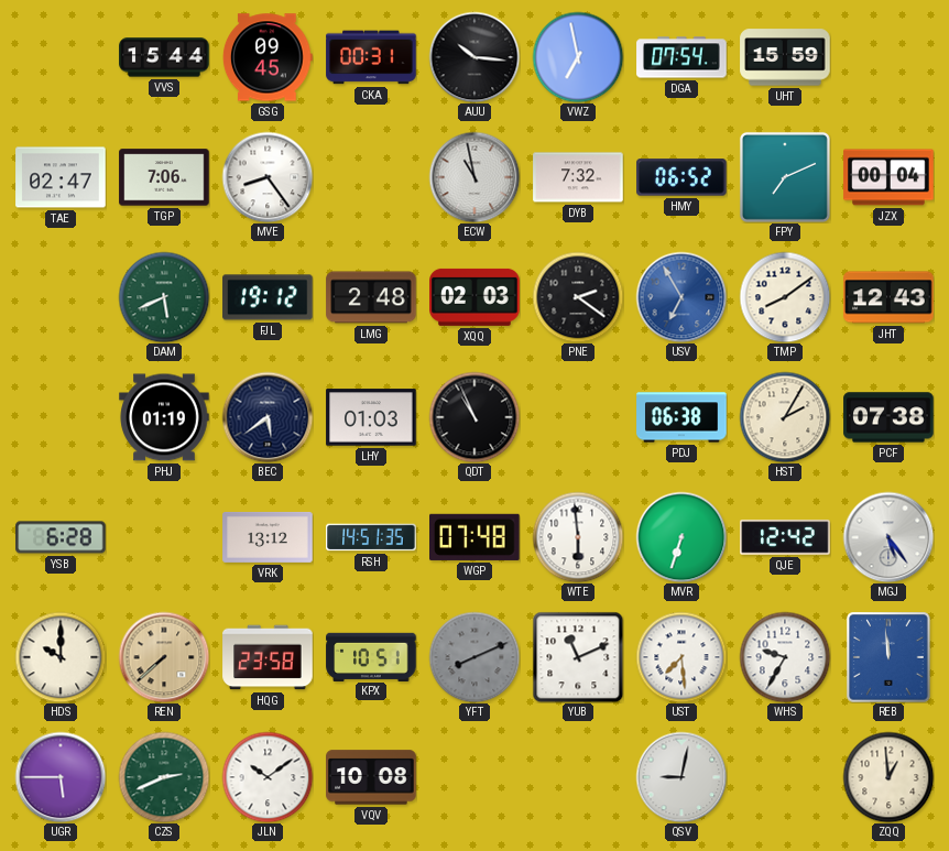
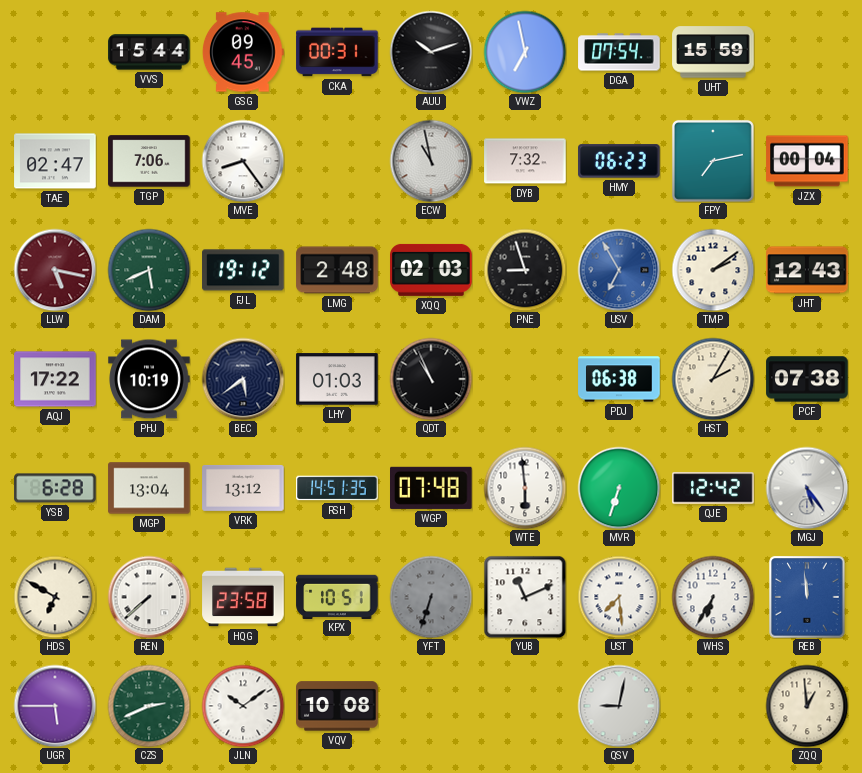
AUU: 10:16 -> 10:12
HMY: 06:52 -> 06:23
FPY: 7:11 -> 7:13
LLW: none -> 5:17
PNE: 2:21 -> 8:57
TMP: 8:09 -> 2:09
AQJ: none -> 17:22
PHJ: 01:19 -> 10:19
MGP: none -> 13:04
HDS: 10:00 -> 6:50
REN dial: champagne -> white
YFT: 8:11 -> 6:33
WHS: 9:35 -> 6:35
